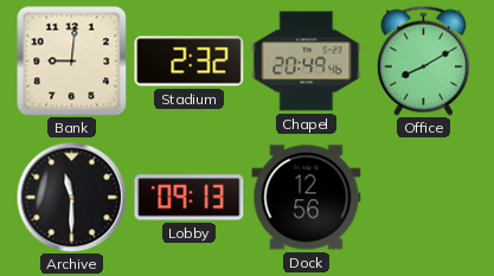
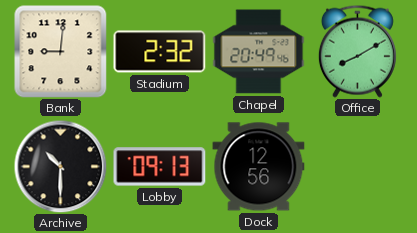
Archive: 11:30 -> 10:30
